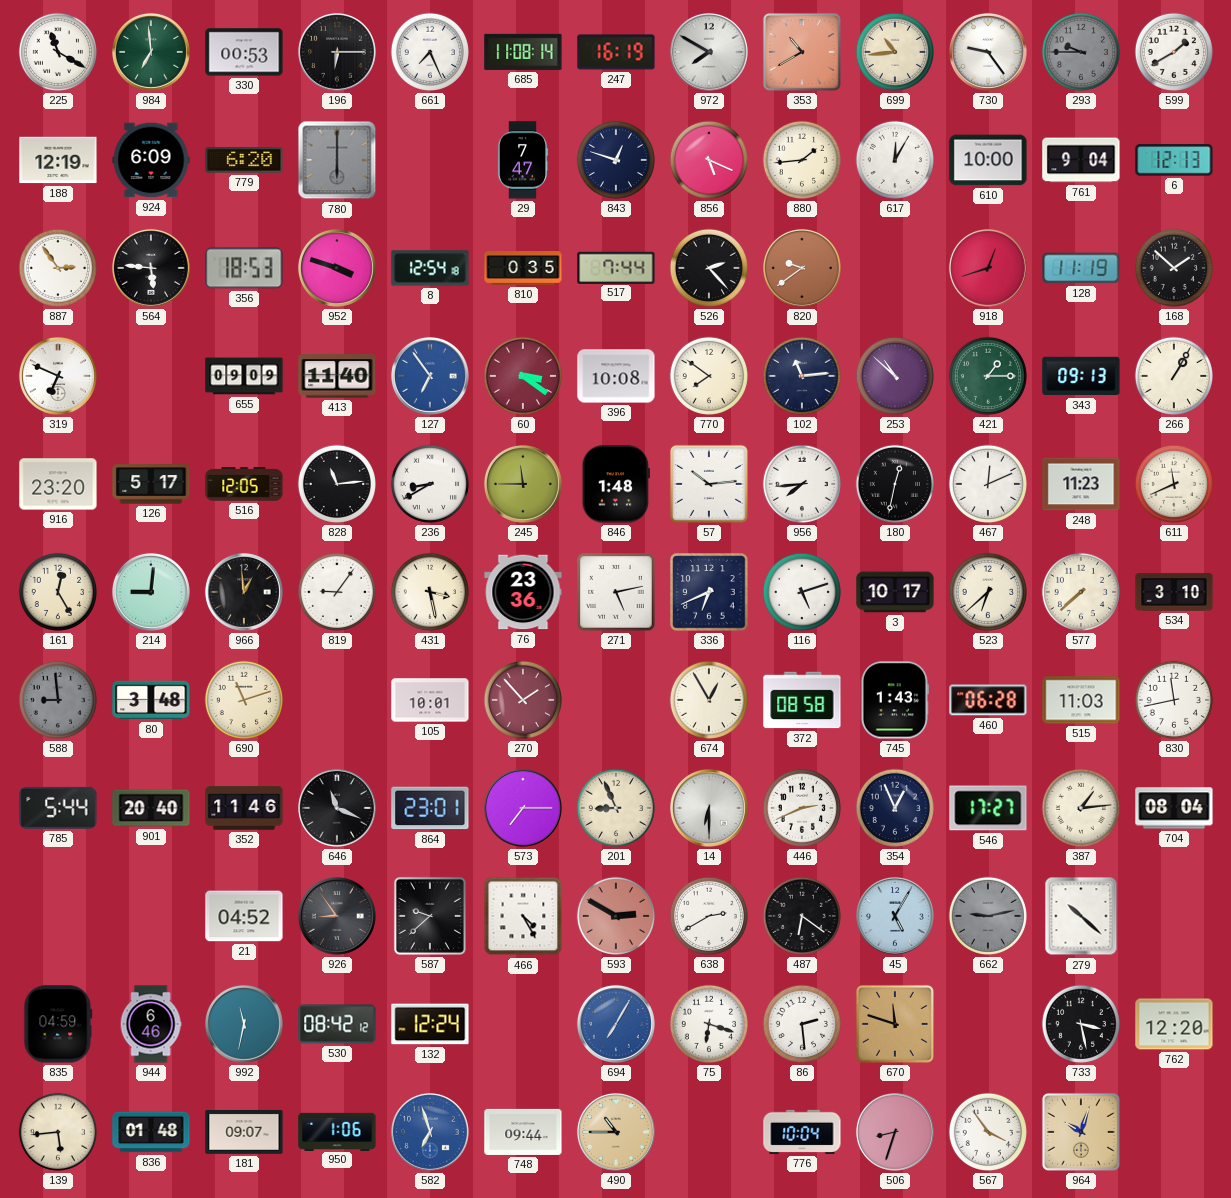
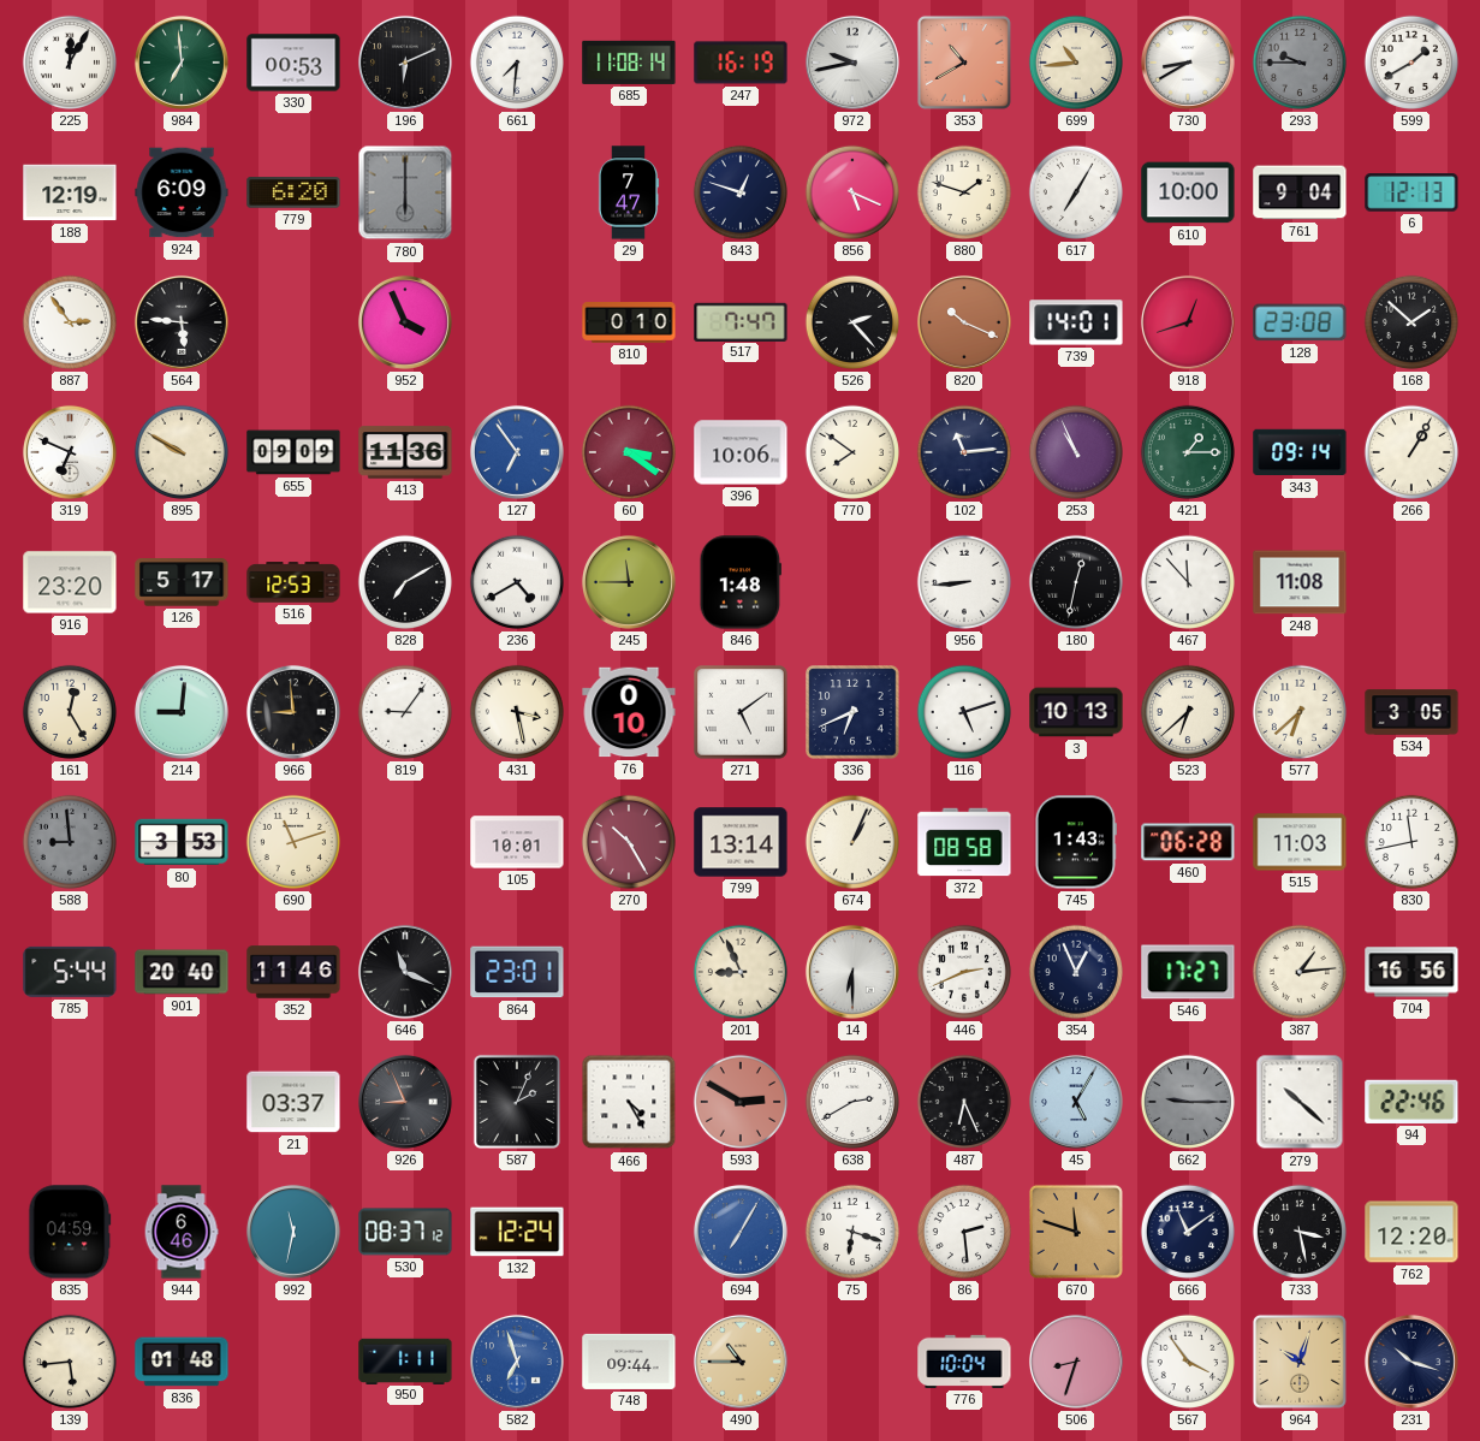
225: 11:20 -> 12:05
196: 6:15 -> 6:11
661: 7:26 -> 7:31
972: 7:50 -> 9:43
730: 9:24 -> 8:40
880: 1:44 -> 1:48
617: 12:05 -> 7:05
356: 18:53 -> none
952: 3:48 -> 3:56
8: 12:54 -> none
810: 0:35 -> 0:10
517: 7:44 -> 7:47
820: 9:39 -> 10:19
739: none -> 14:01
128: 11:19 -> 23:08
895: none -> 9:50
413: 11:40 -> 11:36
396: 10:08 -> 10:06
253: 10:52 -> 10:56
343: 09:13 -> 09:14
516: 12:05 -> 12:53
828: 11:14 -> 7:10
236: 8:40 -> 4:40
57: 10:14 -> none
956: 7:44 -> 8:44
467: 12:11 -> 11:53
248: 11:23 -> 11:08
611: 11:41 -> none
966: 12:59 -> 8:59
76: 23:36 -> 0:10
271: 5:13 -> 5:09
3: 10:17 -> 10:13
577: 7:38 -> 6:38
534: 3:10 -> 3:05
80: 3:48 -> 3:53
270: 1:53 -> 10:25
799: none -> 13:14
674: 12:55 -> 1:04
573: 7:15 -> none
704: 08:04 -> 16:56
21: 04:52 -> 03:37
926: 8:54 -> 8:56
587: 9:38 -> 2:04
487: 6:21 -> 6:26
662: 9:13 -> 9:15
94: none -> 22:46
530: 08:42 -> 08:37
666: none -> 11:09
181: 09:07 -> none
950: 1:06 -> 1:11
231: none -> 10:18
